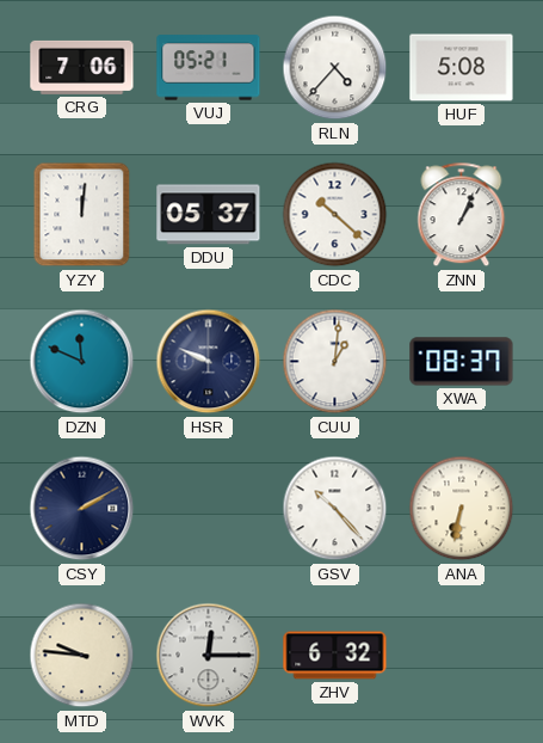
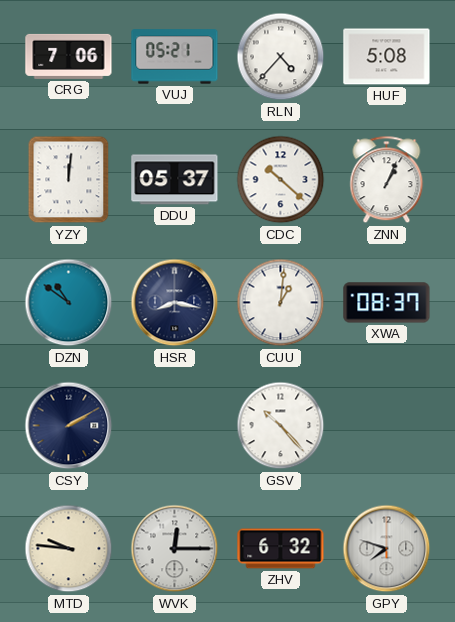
DZN: 11:49 -> 10:51
HSR: 9:49 -> 8:17
ANA: 6:32 -> none
GPY: none -> 7:48
